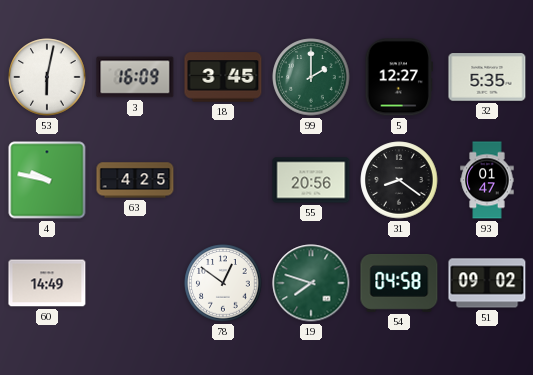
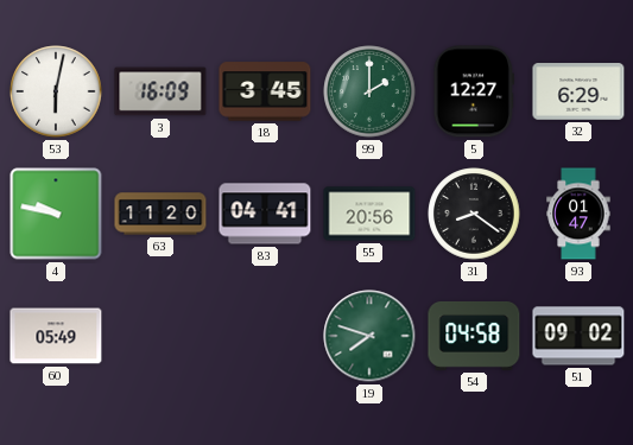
32: 5:35 -> 6:29
63: 4:25 -> 11:20
83: none -> 04:41
60: 14:49 -> 05:49
78: 12:51 -> none
